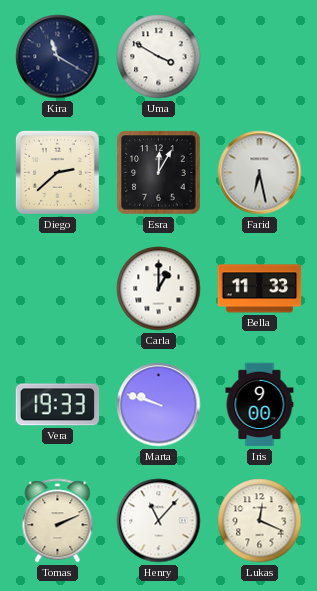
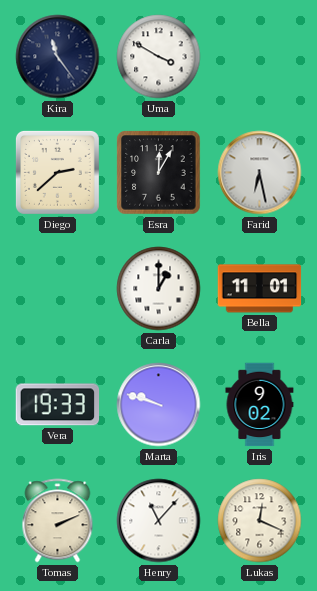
Kira: 11:20 -> 11:24
Bella: 11:33 -> 11:01
Iris: 9:00 -> 9:02
